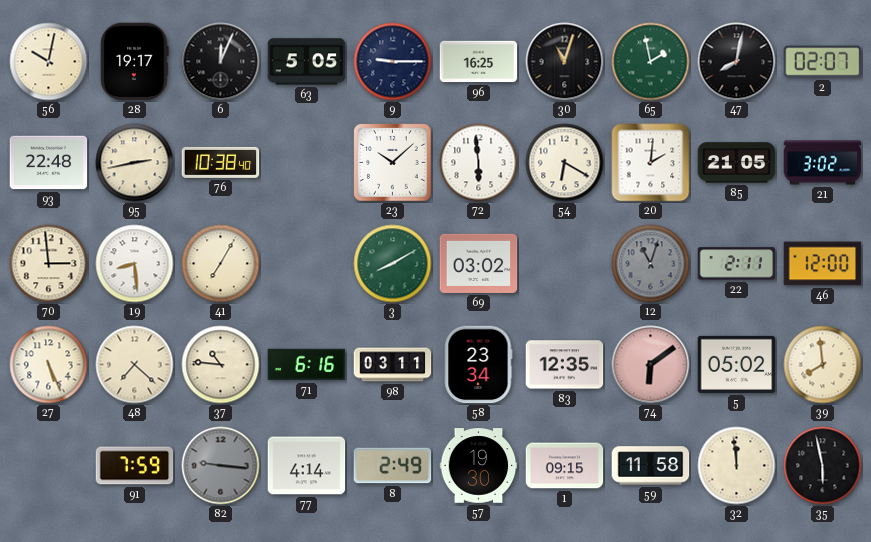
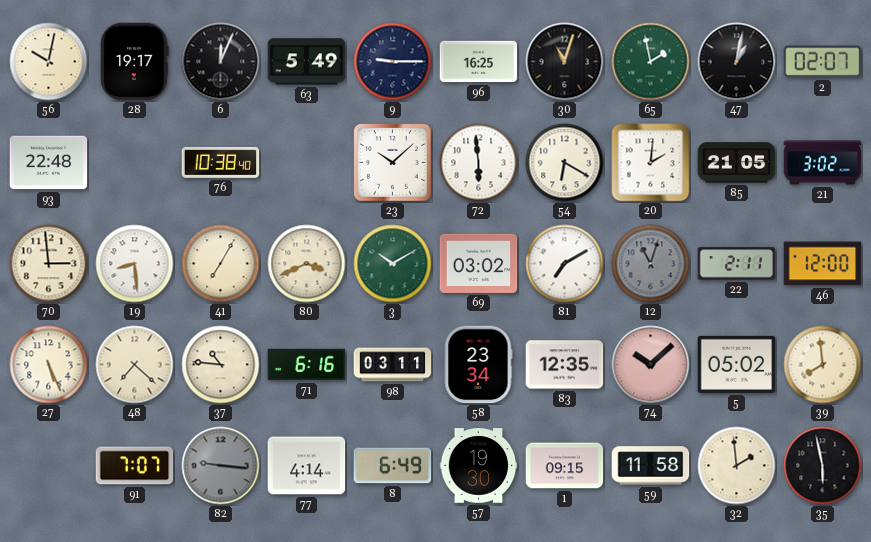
63: 5:05 -> 5:49
47: 8:02 -> 1:02
95: 2:43 -> none
80: none -> 3:41
3: 8:10 -> 10:10
81: none -> 7:10
74: 6:09 -> 10:08
91: 7:59 -> 7:07
8: 2:49 -> 6:49
32: 11:59 -> 1:59
